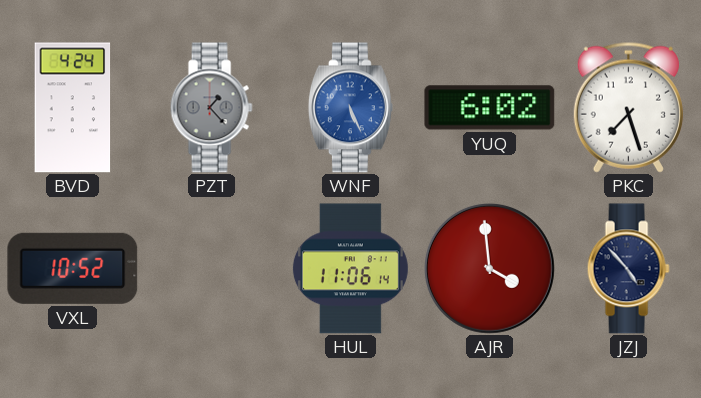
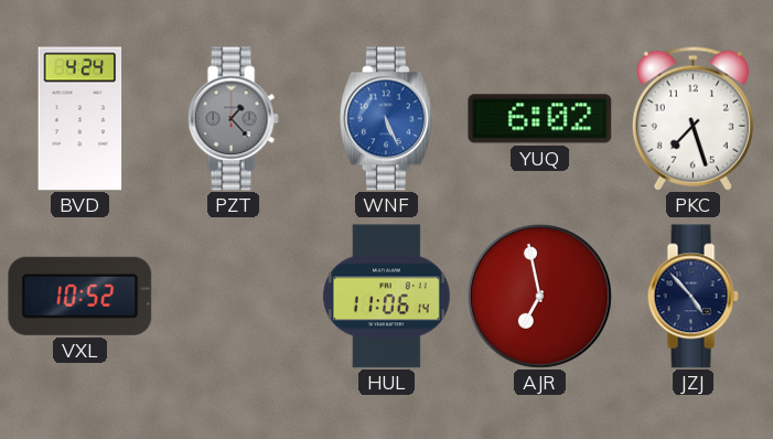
AJR: 3:59 -> 6:58
